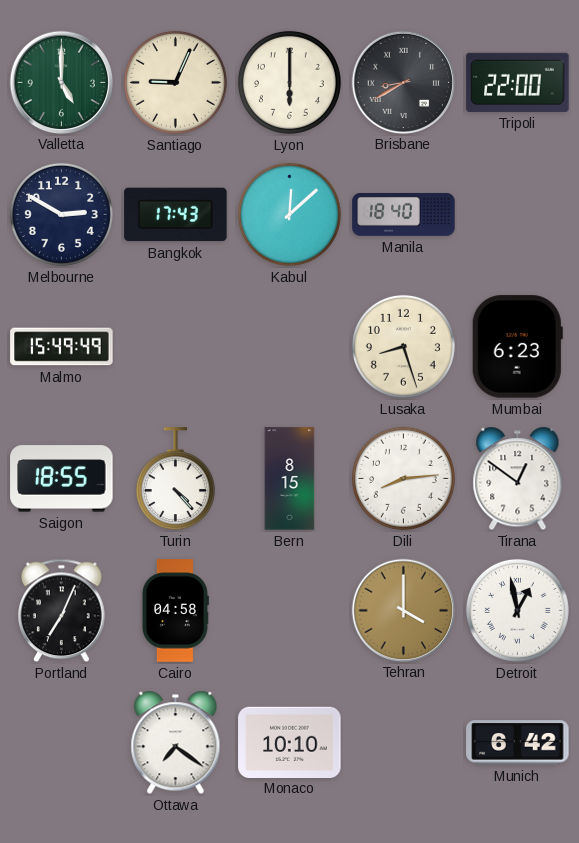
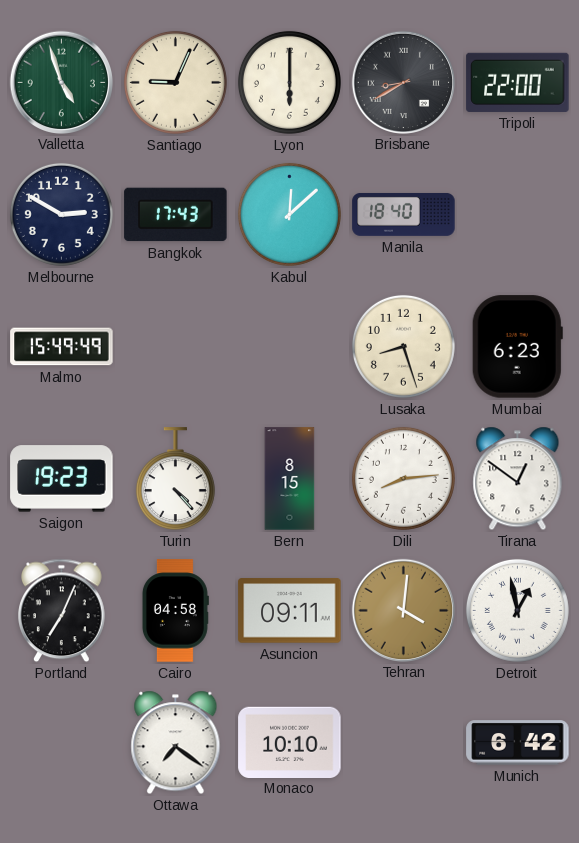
Valletta: 5:00 -> 4:57
Saigon: 18:55 -> 19:23
Asuncion: none -> 09:11
Tehran: 4:00 -> 4:01
